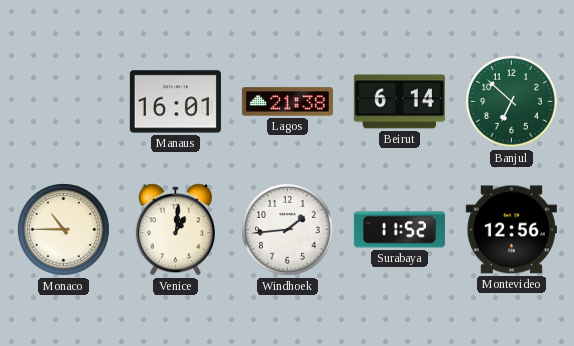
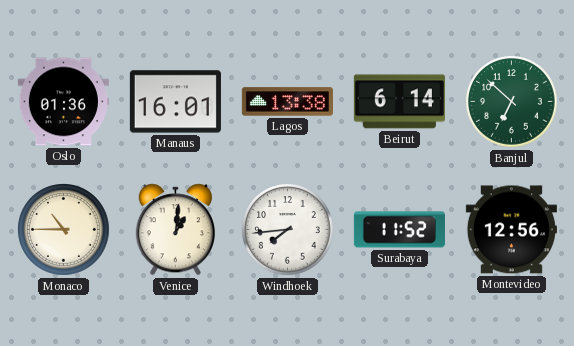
Oslo: none -> 01:36
Lagos: 21:38 -> 13:38
Windhoek: 1:44 -> 7:44
